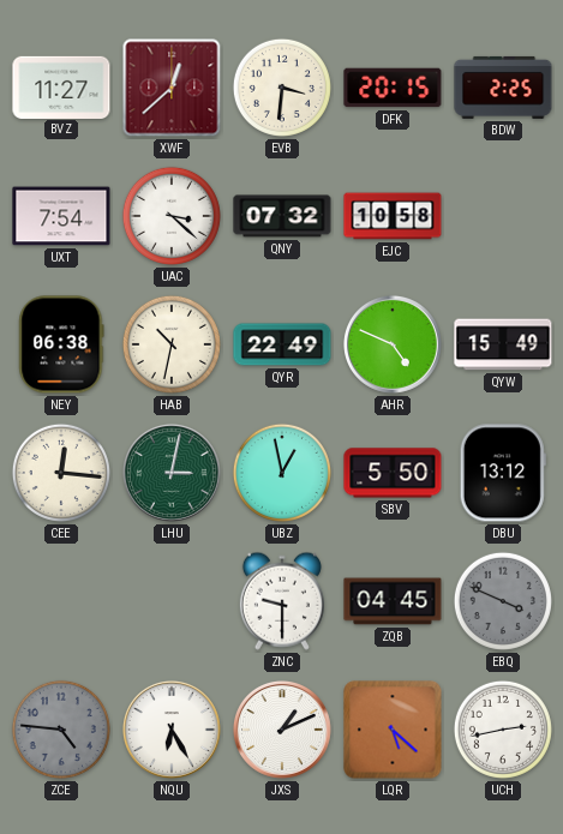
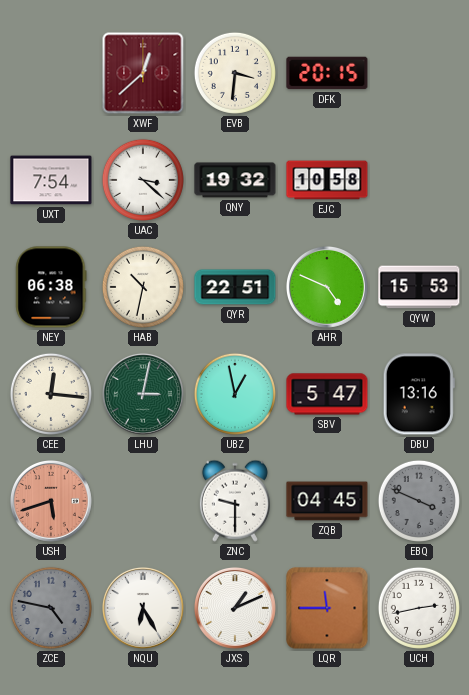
BVZ: 11:27 -> none
BDW: 2:25 -> none
QNY: 07:32 -> 19:32
QYR: 22:49 -> 22:51
QYW: 15:49 -> 15:53
SBV: 5:50 -> 5:47
DBU: 13:12 -> 13:16
USH: none -> 5:42
ZCE: 4:46 -> 4:47
LQR: 5:22 -> 11:45
